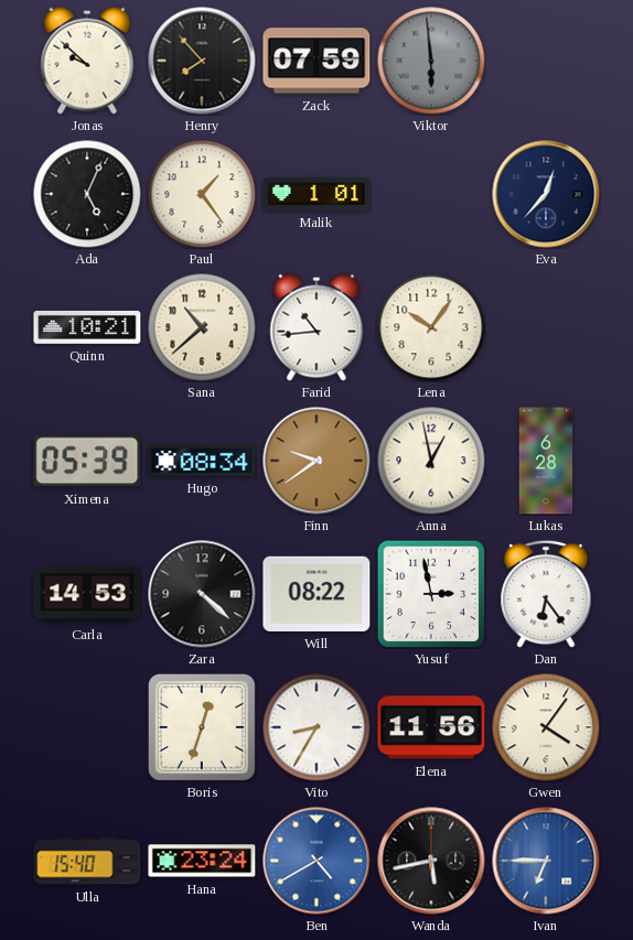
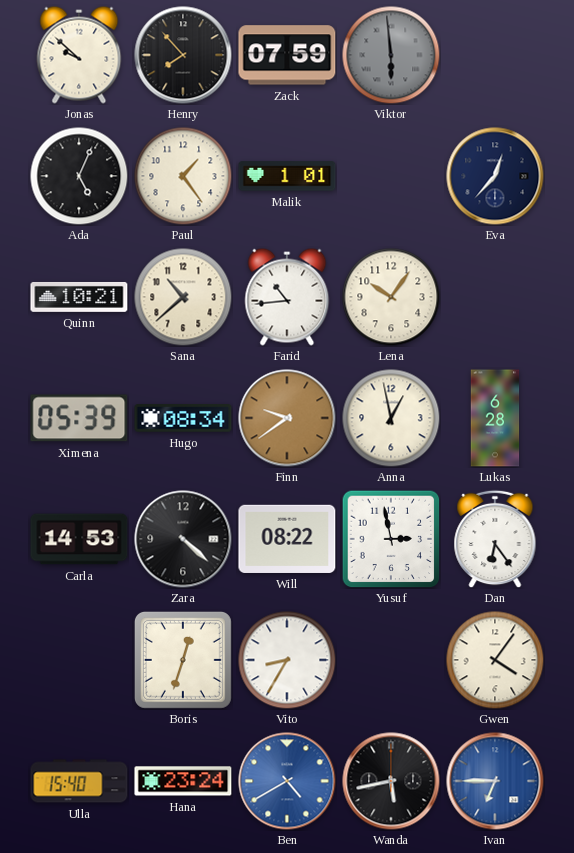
Elena: 11:56 -> none
